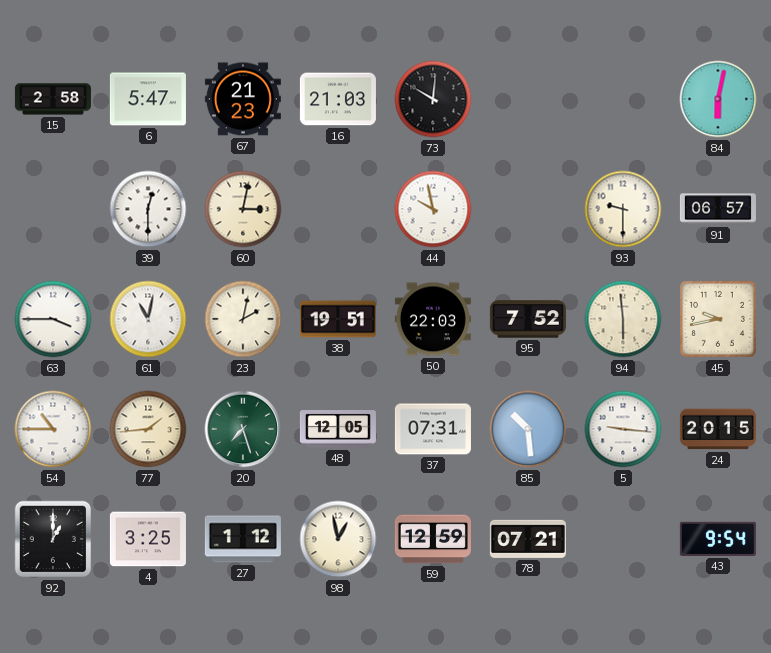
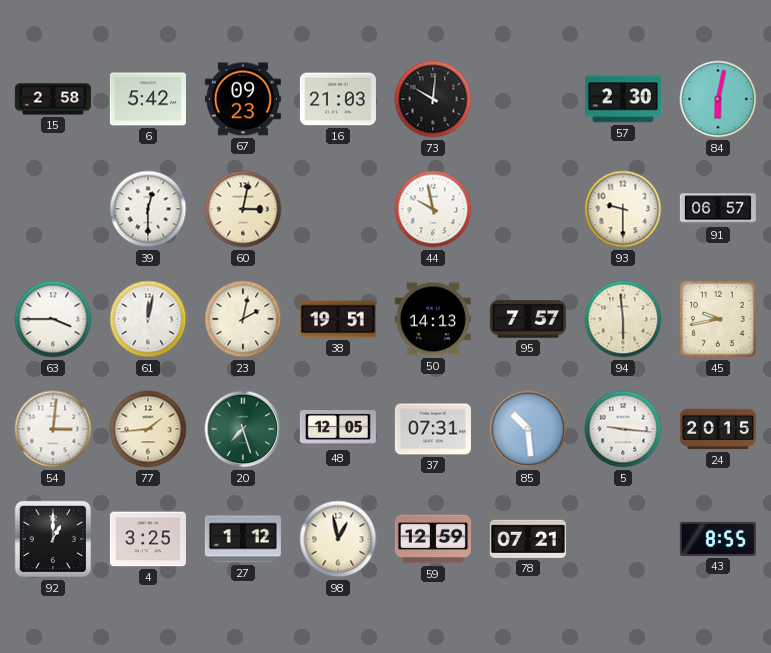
6: 5:47 -> 5:42
67: 21:23 -> 09:23
57: none -> 2:30
61: 11:02 -> 12:02
50: 22:03 -> 14:13
95: 7:52 -> 7:57
54: 10:45 -> 3:01
43: 9:54 -> 8:55
